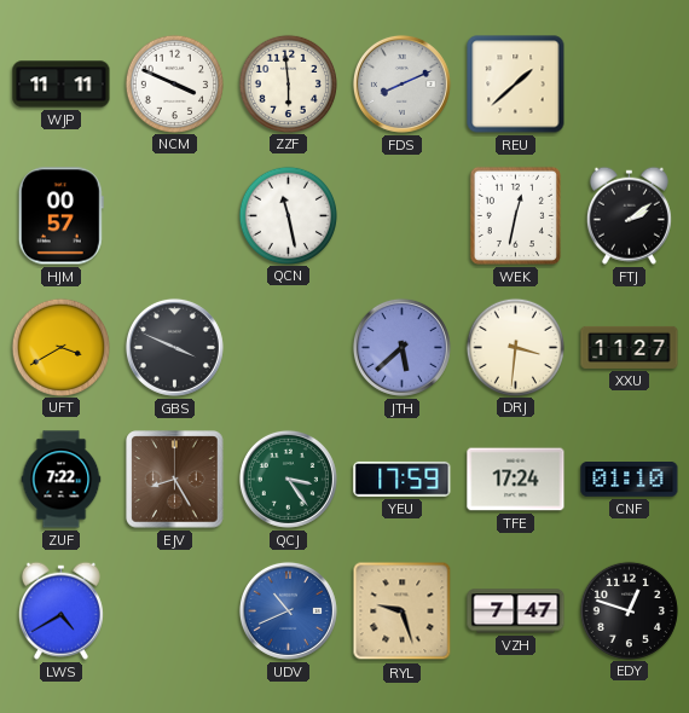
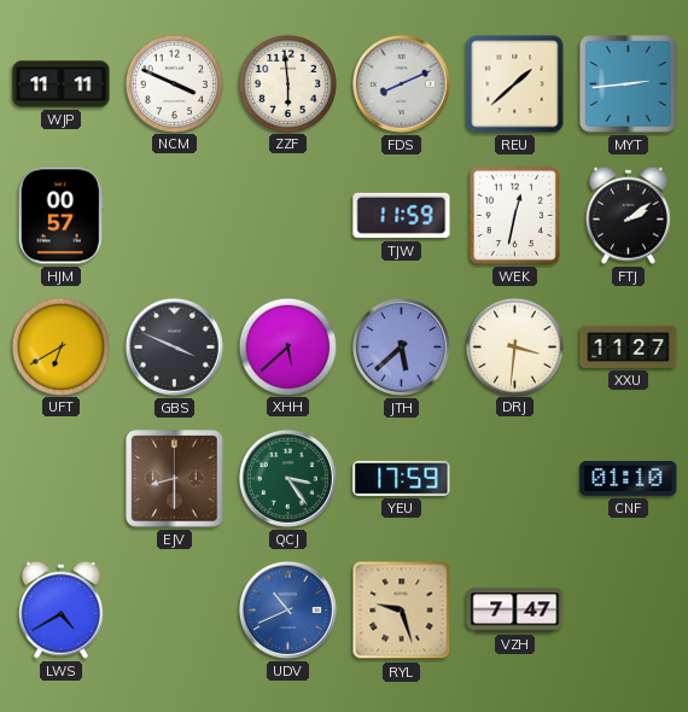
MYT: none -> 2:44
QCN: 11:28 -> none
TJW: none -> 11:59
UFT: 3:40 -> 6:40
XHH: none -> 5:38
ZUF: 7:22 -> none
EJV: 8:25 -> 8:30
TFE: 17:24 -> none
EDY: 12:48 -> none
